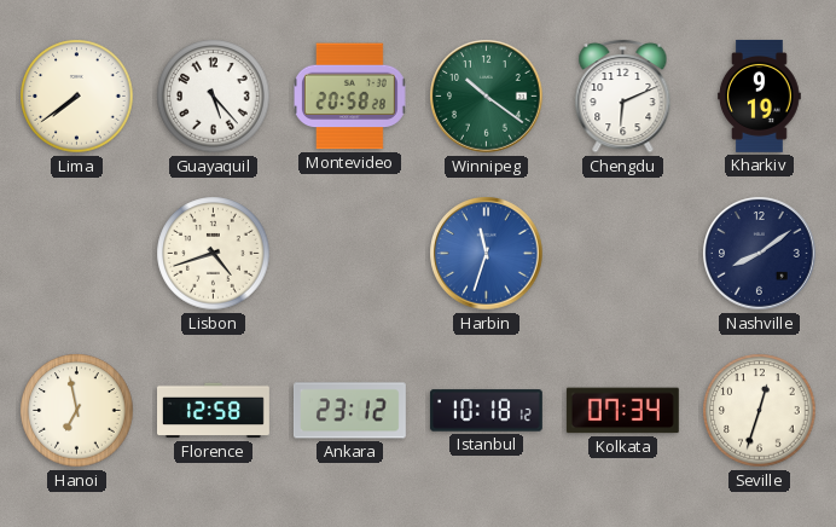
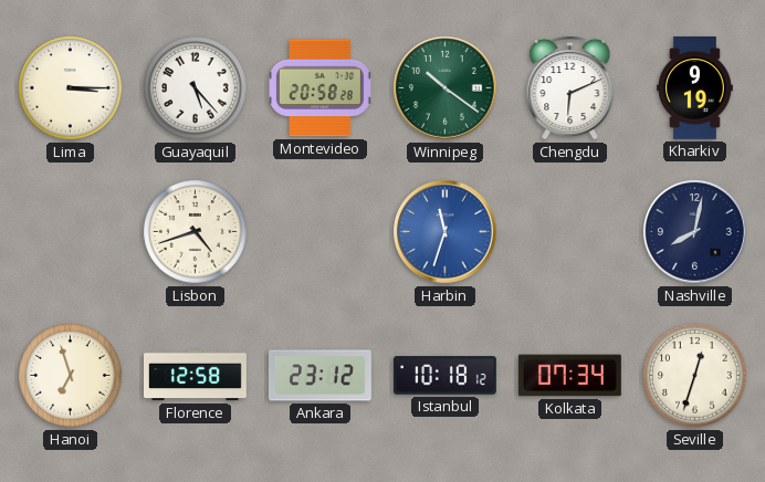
Lima: 7:39 -> 3:15
Nashville: 8:09 -> 8:02
Hanoi: 6:58 -> 6:57
